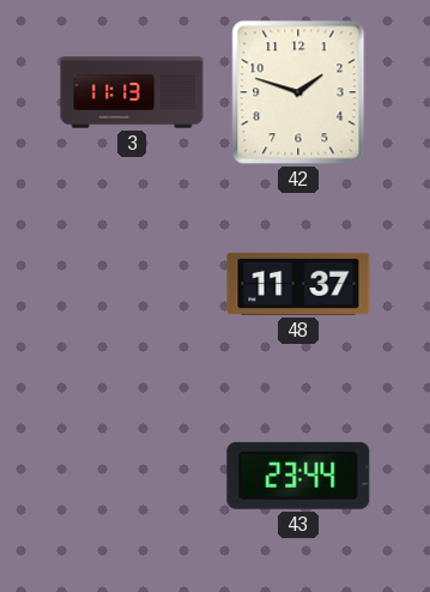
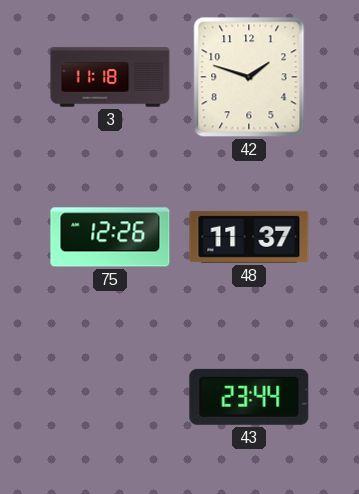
3: 11:13 -> 11:18
75: none -> 12:26
